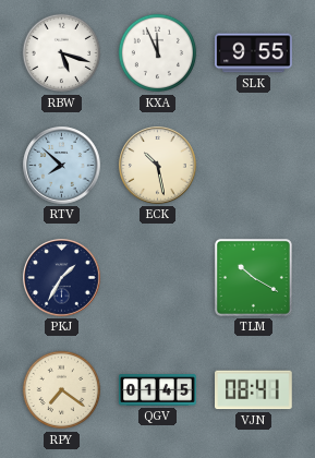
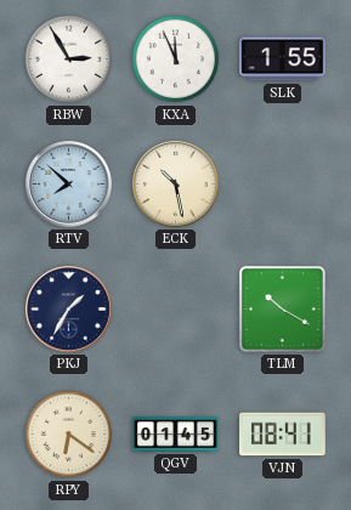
RBW: 5:18 -> 2:55
SLK: 9:55 -> 1:55
RPY: 7:21 -> 6:21
